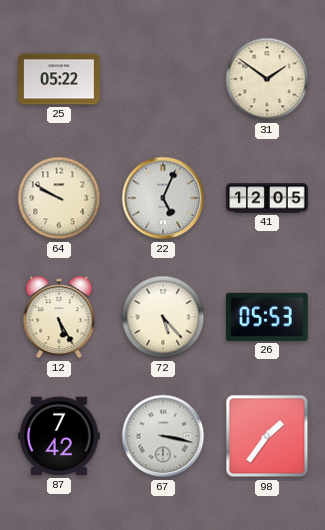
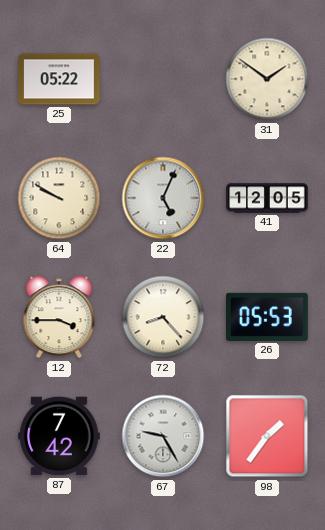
12: 5:25 -> 3:45
72: 5:23 -> 8:23
67: 3:17 -> 9:25
